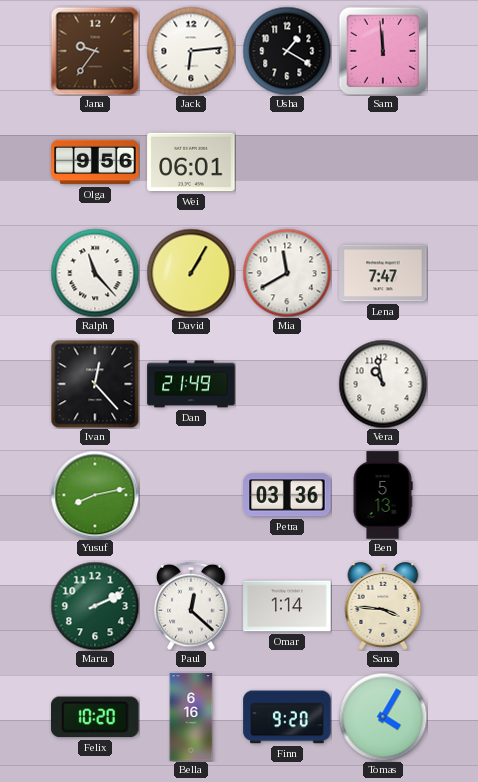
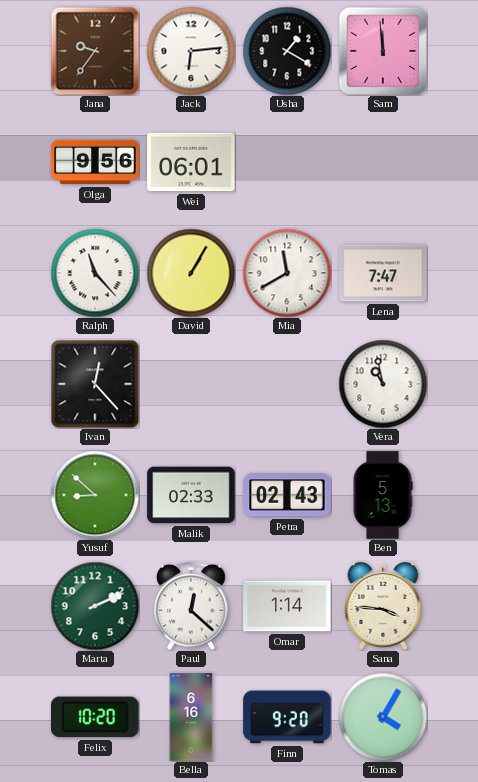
Dan: 21:49 -> none
Yusuf: 8:13 -> 8:52
Malik: none -> 02:33
Petra: 03:36 -> 02:43
